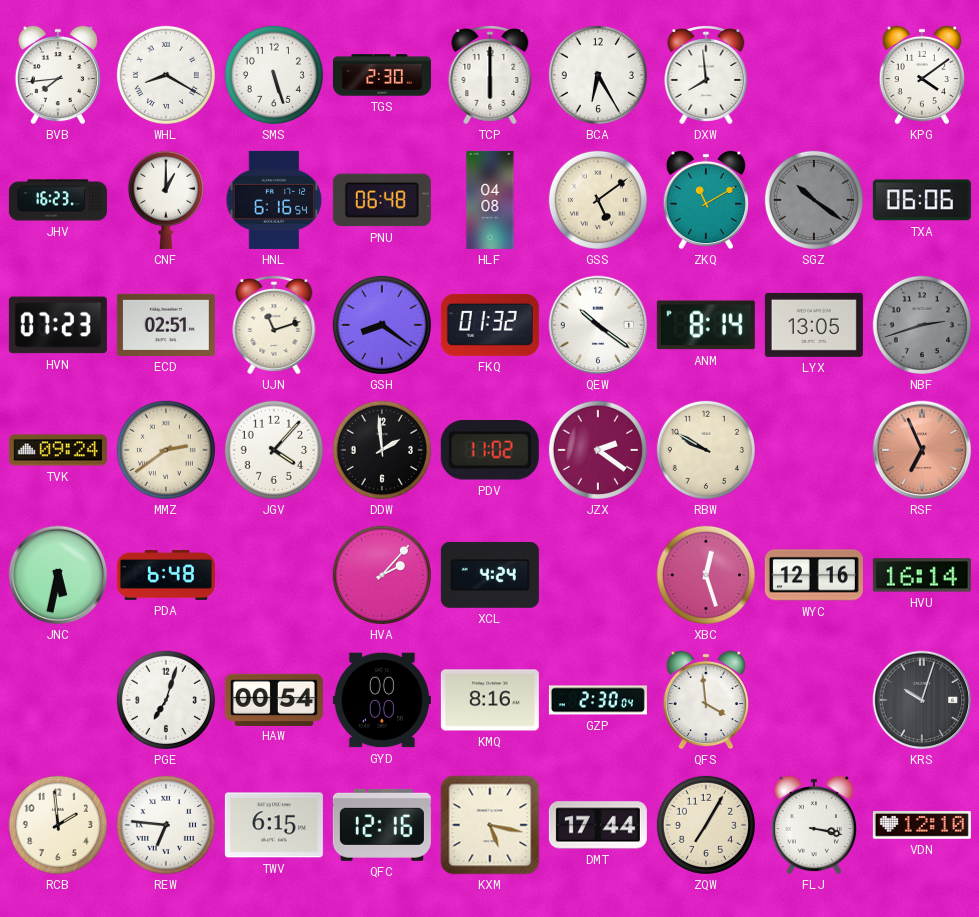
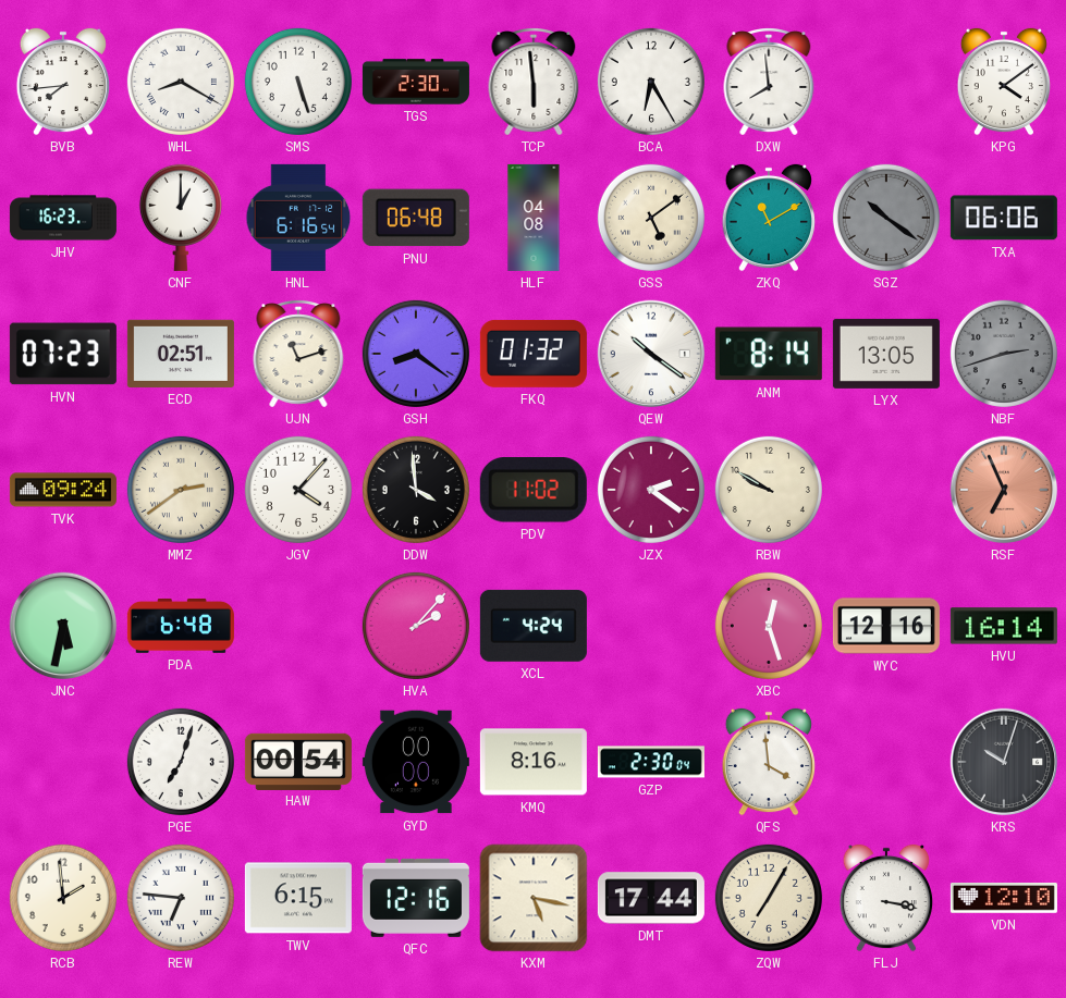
TCP: 6:00 -> 5:59
DDW: 1:59 -> 3:59
